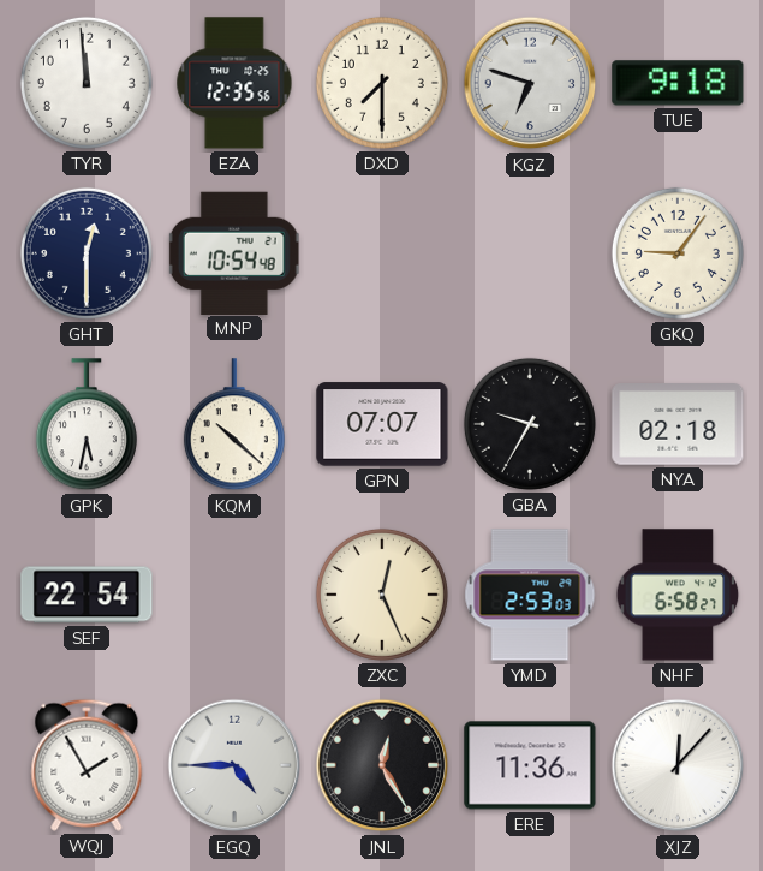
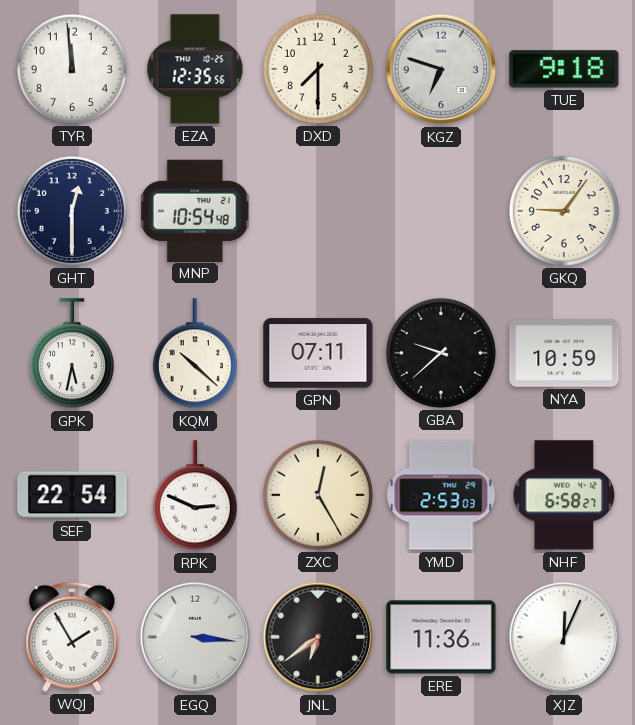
GPN: 07:07 -> 07:11
GBA: 9:35 -> 9:38
NYA: 02:18 -> 10:59
RPK: none -> 2:49
ZXC: 12:26 -> 12:25
EGQ: 4:45 -> 3:16
JNL: 12:25 -> 6:39
XJZ: 12:07 -> 12:04
